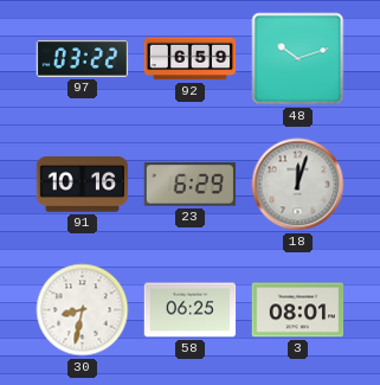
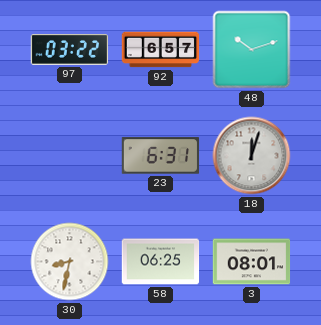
92: 6:59 -> 6:57
91: 10:16 -> none
23: 6:29 -> 6:31
